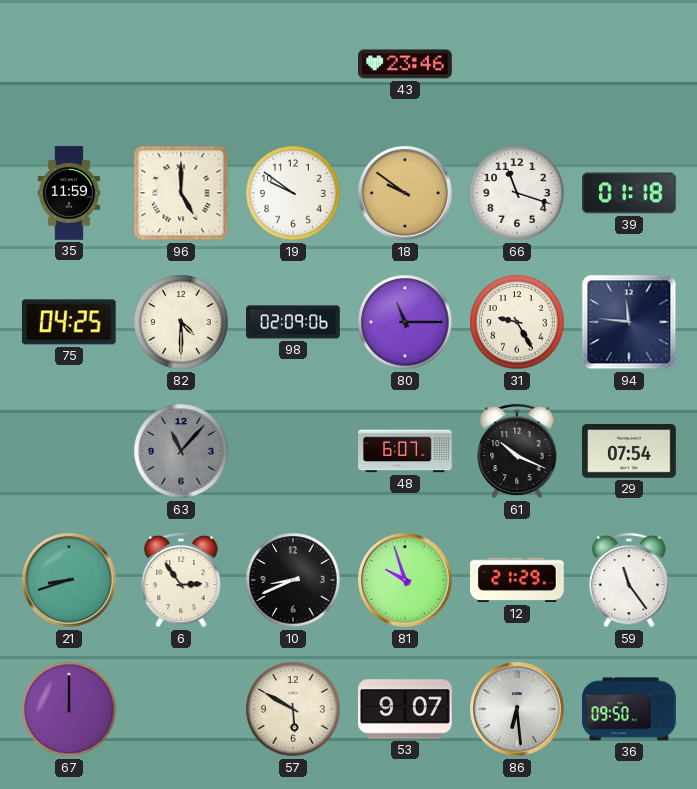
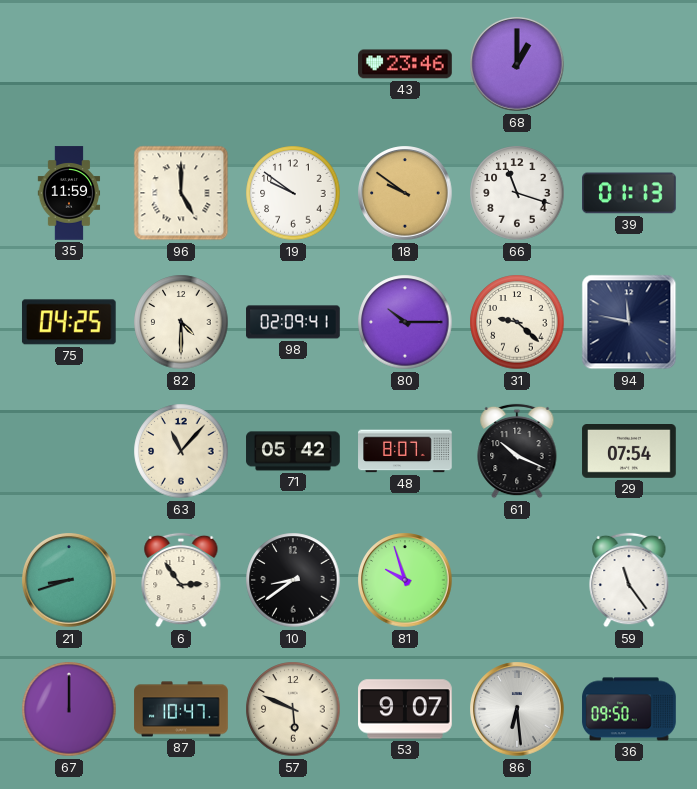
68: none -> 1:00
39: 01:18 -> 01:13
98: 02:09:06 -> 02:09:41
80: 11:15 -> 10:15
31: 9:25 -> 9:22
94: 11:46 -> 11:47
63 dial: grey -> cream
71: none -> 05:42
48: 6:07 -> 8:07
10: 8:41 -> 8:39
12: 21:29 -> none
87: none -> 10:47
57: 5:50 -> 5:49
